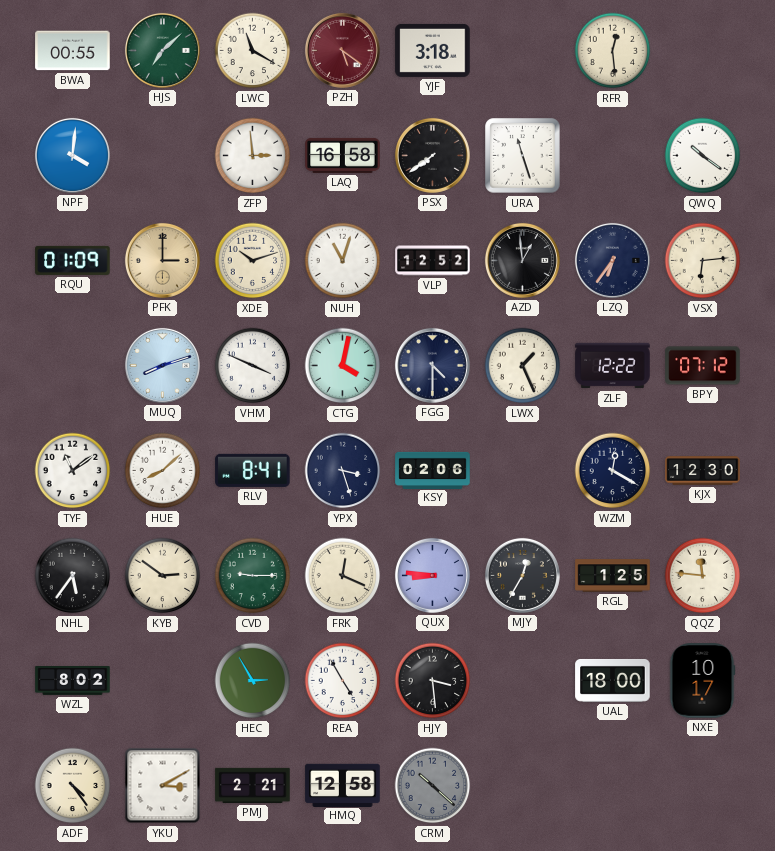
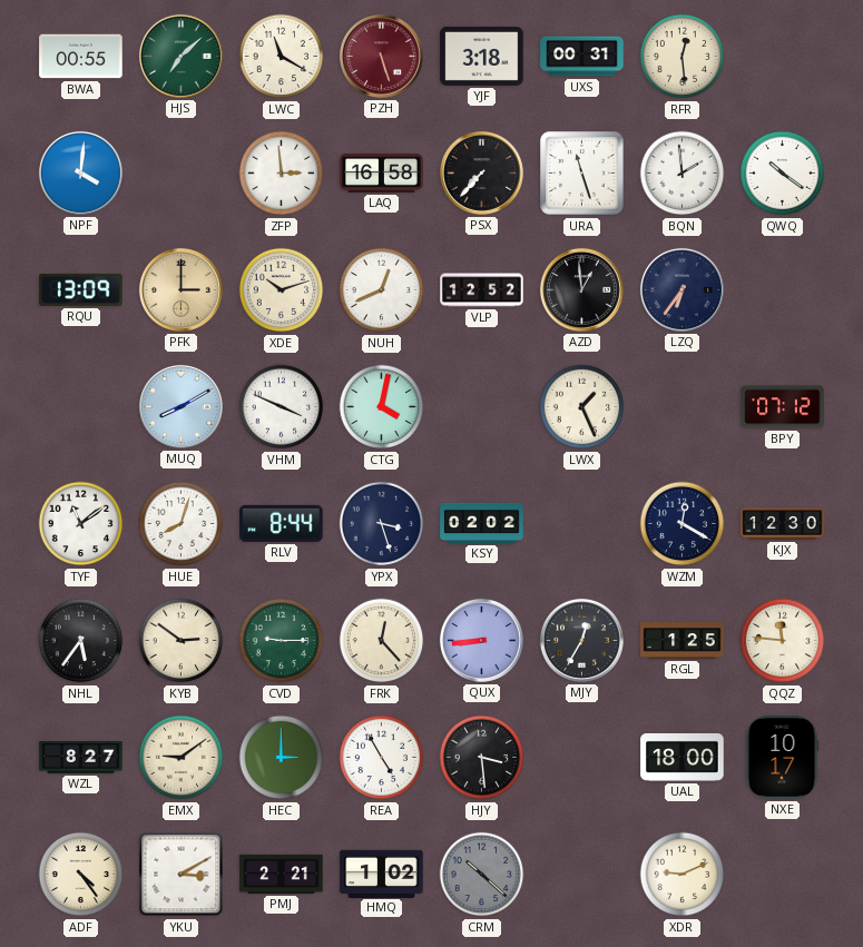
PZH: 5:21 -> 5:27
UXS: none -> 00:31
PSX: 7:39 -> 7:37
BQN: none -> 1:59
RQU: 01:09 -> 13:09
NUH: 11:03 -> 12:41
VSX: 6:14 -> none
MUQ: 8:12 -> 8:10
FGG: 4:30 -> none
ZLF: 12:22 -> none
HUE: 8:08 -> 8:03
RLV: 8:41 -> 8:44
KSY: 02:06 -> 02:02
FRK: 12:19 -> 12:23
QUX: 8:46 -> 8:44
WZL: 8:02 -> 8:27
EMX: none -> 9:09
HEC: 2:55 -> 3:00
HMQ: 12:58 -> 1:02
XDR: none -> 9:11
